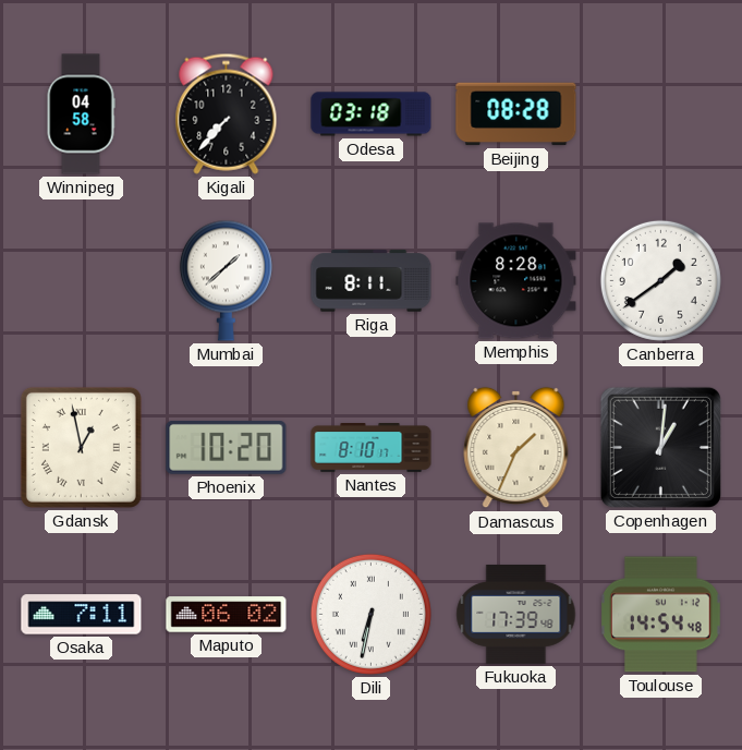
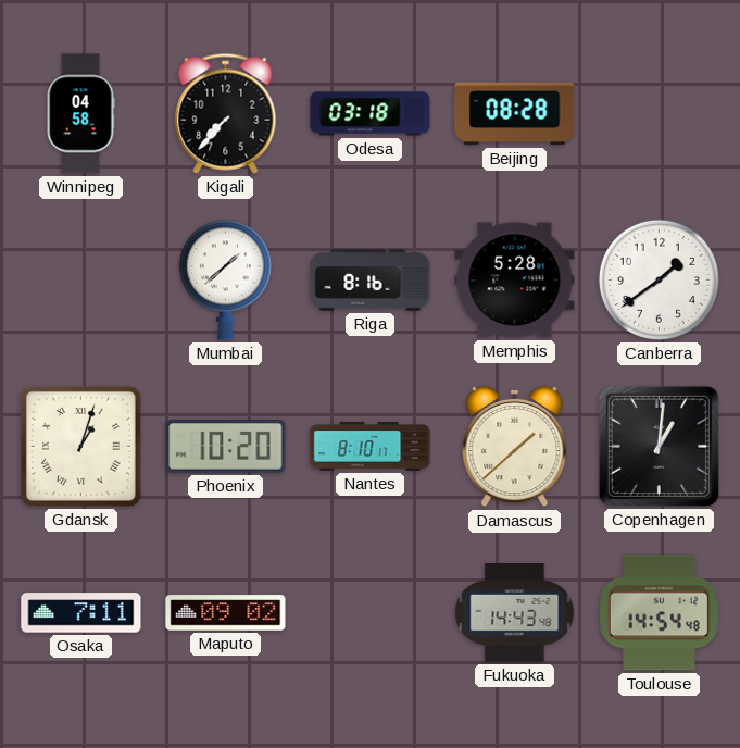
Riga: 8:11 -> 8:16
Memphis: 8:28 -> 5:28
Gdansk: 12:58 -> 1:03
Damascus: 1:34 -> 1:38
Maputo: 06:02 -> 09:02
Dili: 6:32 -> none
Fukuoka: 17:39 -> 14:43
